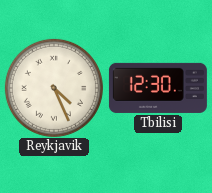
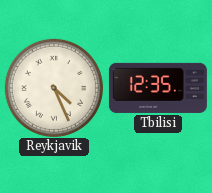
Tbilisi: 12:30 -> 12:35
